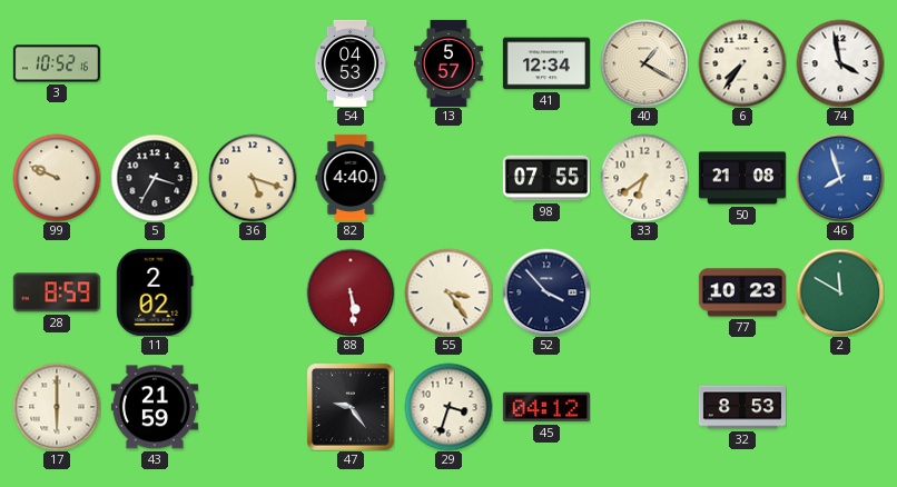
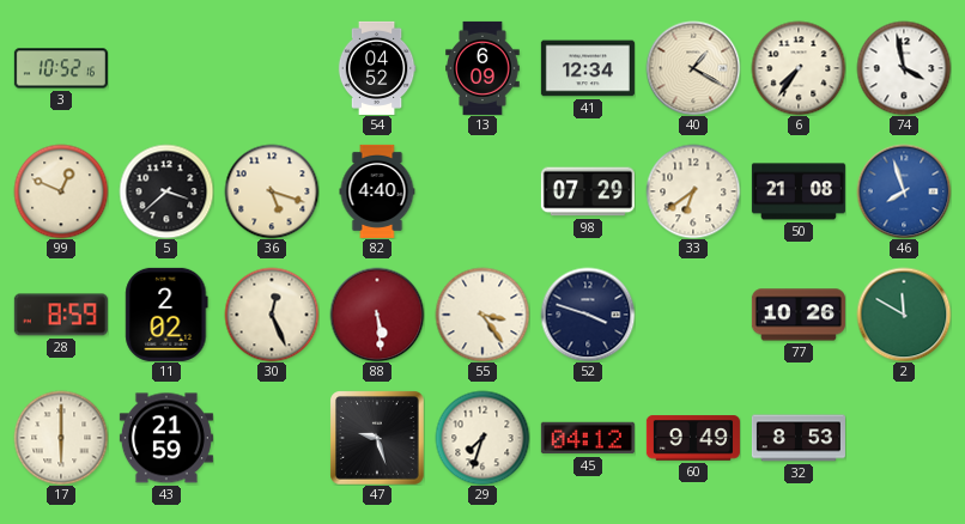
54: 04:53 -> 04:52
13: 5:57 -> 6:09
99: 9:49 -> 12:49
5: 3:35 -> 3:38
98: 07:55 -> 07:29
30: none -> 12:26
52: 3:53 -> 3:48
77: 10:23 -> 10:26
47: 9:24 -> 9:27
29: 3:33 -> 7:33
60: none -> 9:49
